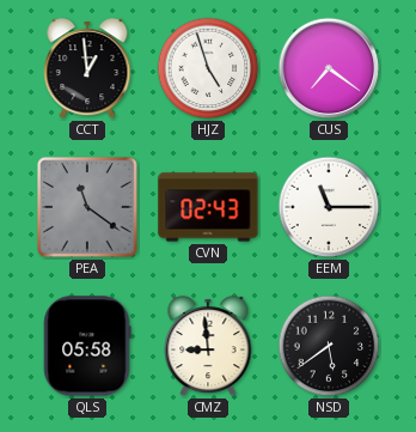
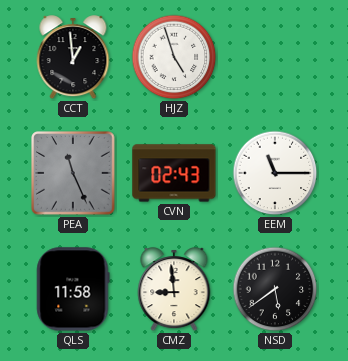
CUS: 7:21 -> none
PEA: 11:21 -> 11:26
QLS: 05:58 -> 11:58
